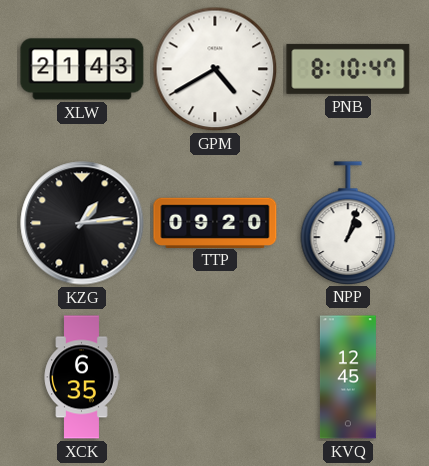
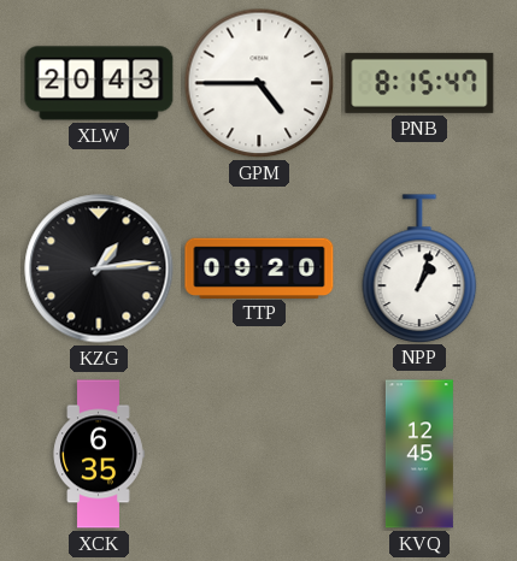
XLW: 21:43 -> 20:43
GPM: 4:40 -> 4:45
PNB: 8:10 -> 8:15
